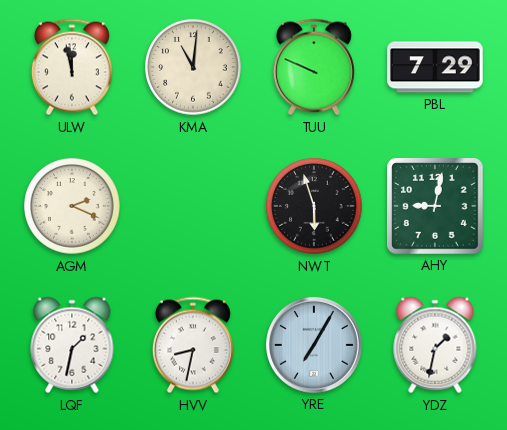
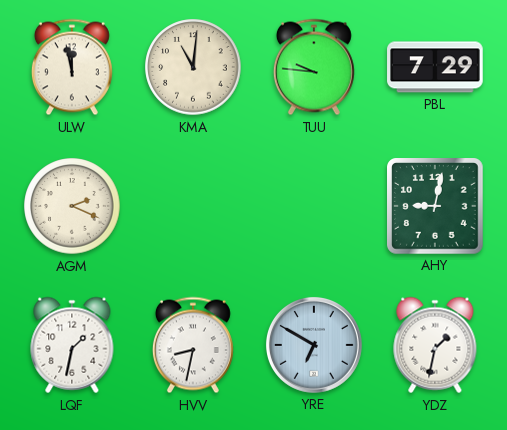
TUU: 9:49 -> 9:46
NWT: 5:57 -> none
YRE: 7:05 -> 6:50
